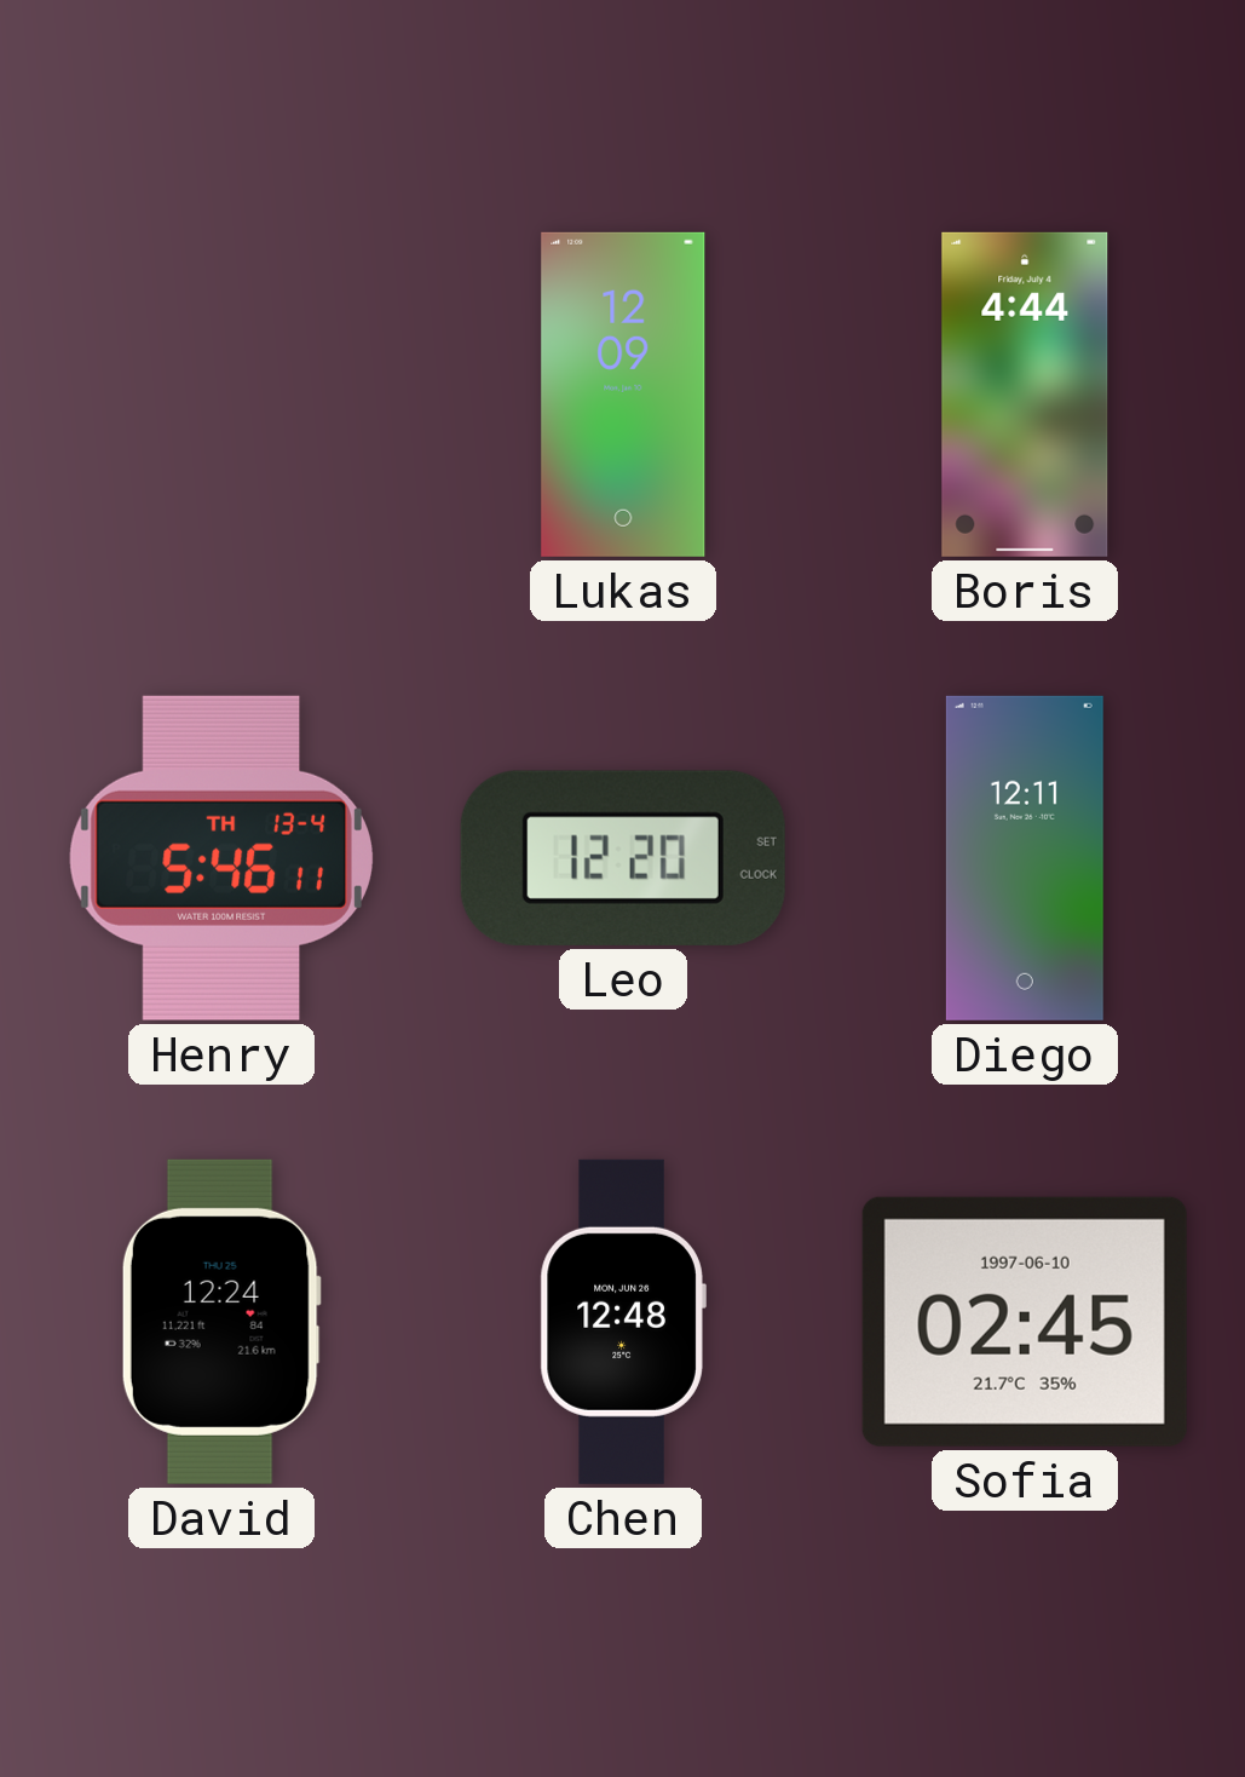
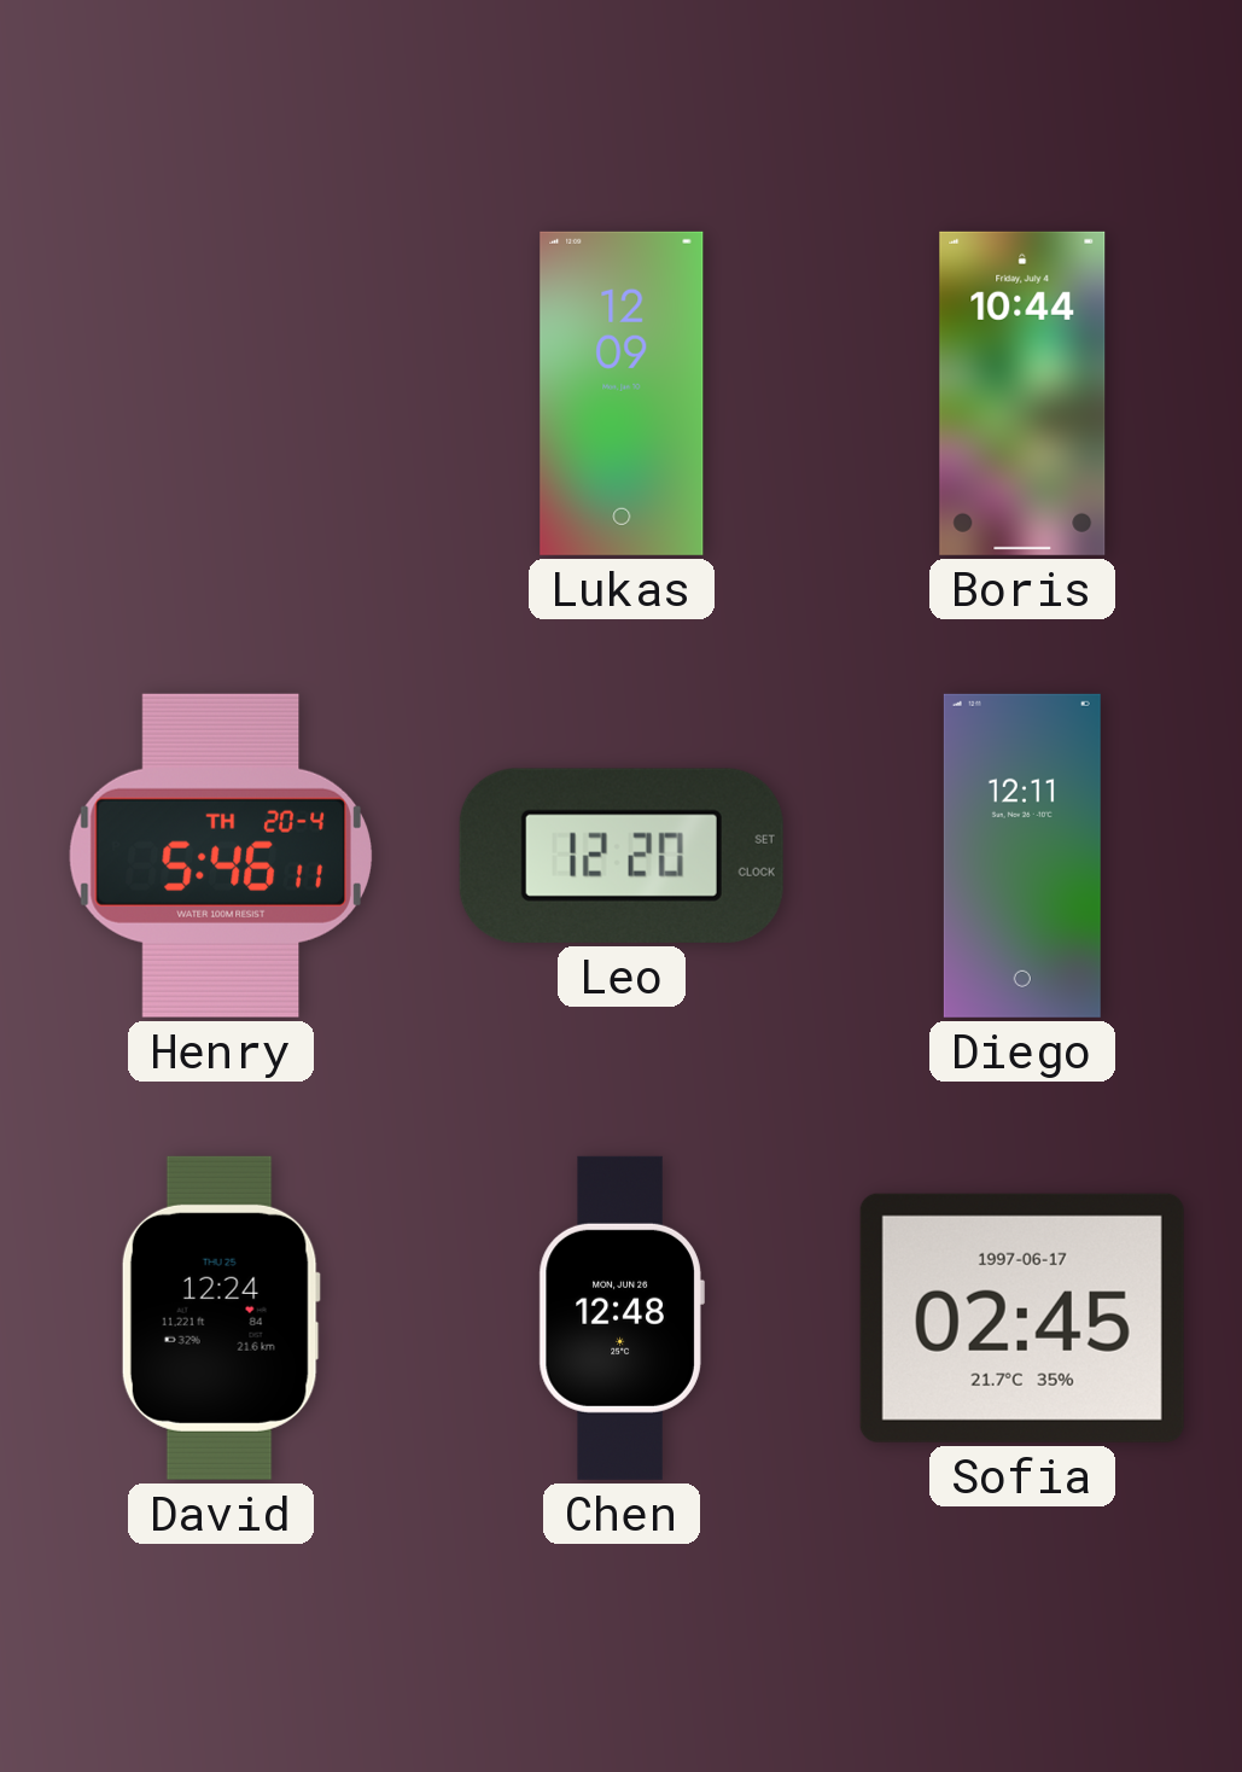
Boris: 4:44 -> 10:44
Henry date: TH 13-4 -> TH 20-4
Sofia date: 1997-06-10 -> 1997-06-17
